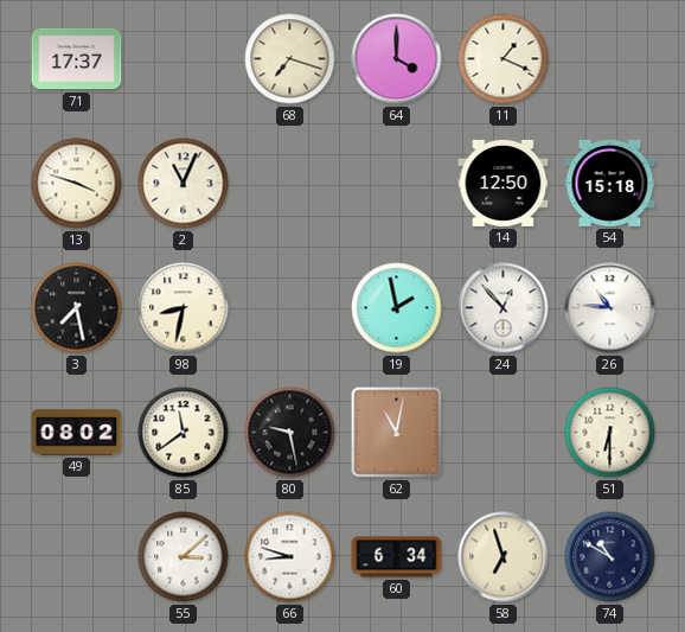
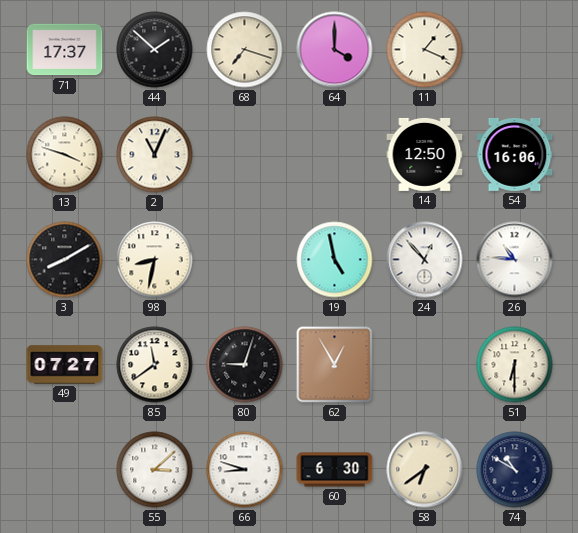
44: none -> 1:52
54: 15:18 -> 16:06
3: 7:28 -> 8:10
19: 1:58 -> 4:58
49: 08:02 -> 07:27
80: 9:28 -> 9:03
62: 11:02 -> 12:55
60: 6:34 -> 6:30
58: 6:57 -> 6:39
